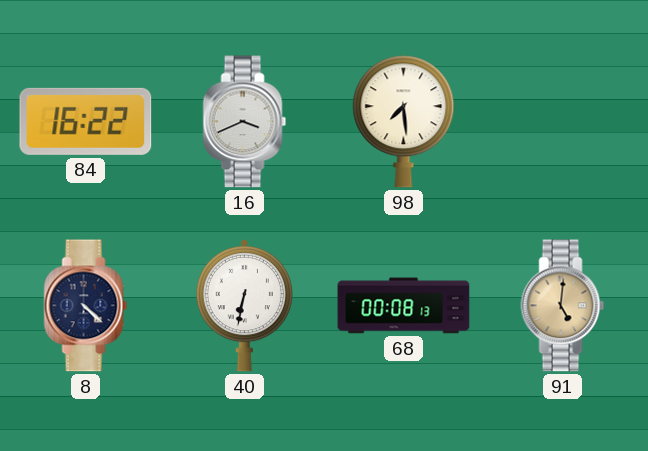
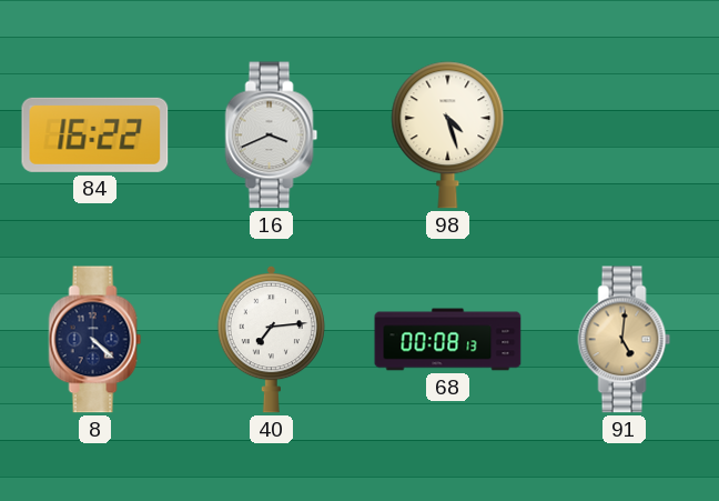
98: 7:29 -> 4:27
40: 6:32 -> 7:14
